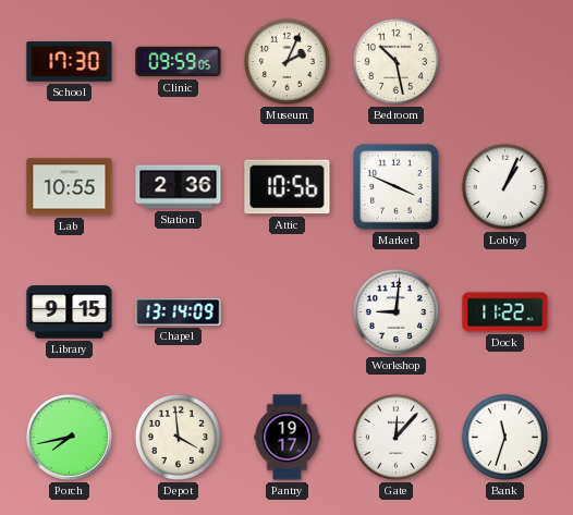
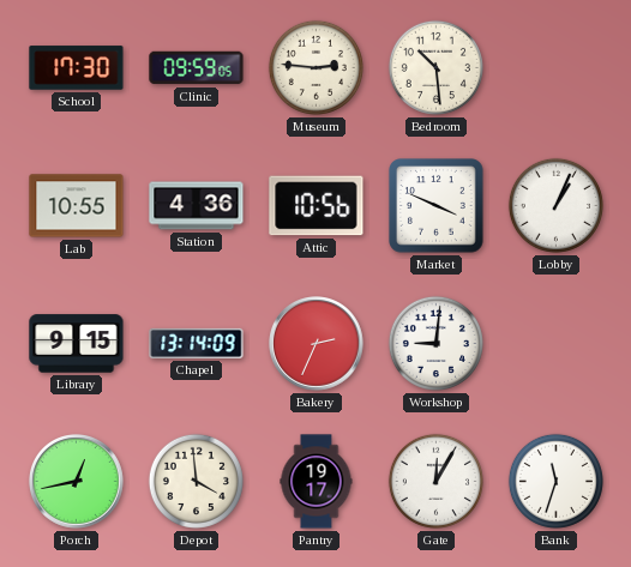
Museum: 2:04 -> 2:46
Bedroom: 10:28 -> 10:29
Station: 2:36 -> 4:36
Bakery: none -> 2:34
Dock: 11:22 -> none
Porch: 7:43 -> 12:43
Gate: 12:07 -> 12:05
